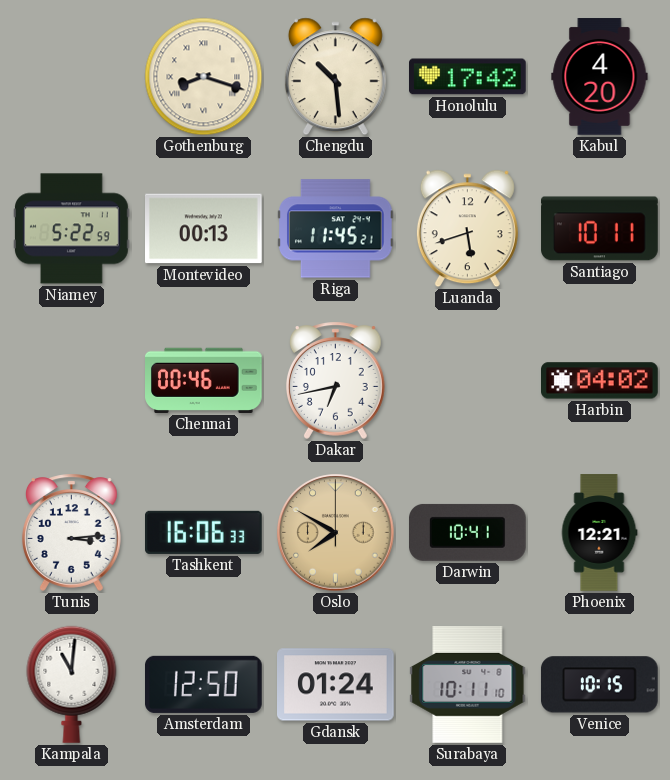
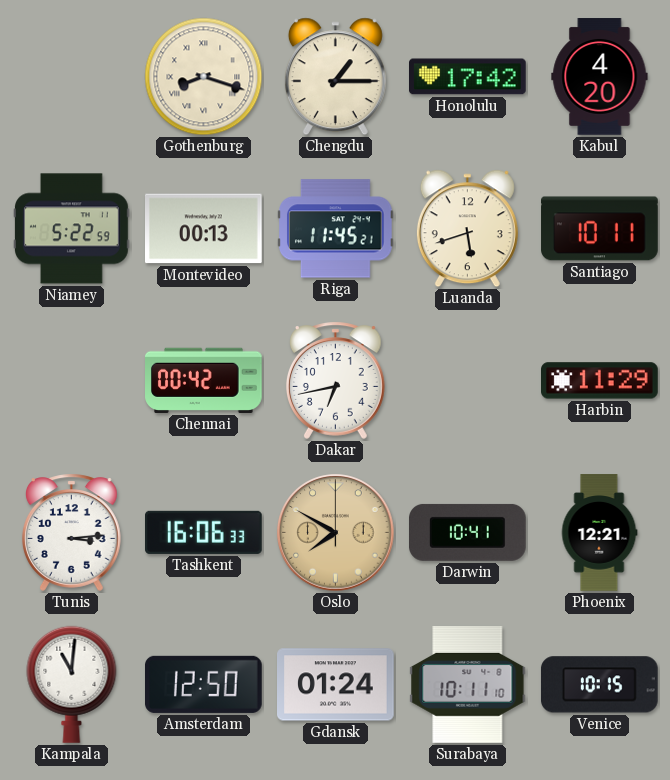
Chengdu: 10:29 -> 1:15
Chennai: 00:46 -> 00:42
Harbin: 04:02 -> 11:29
